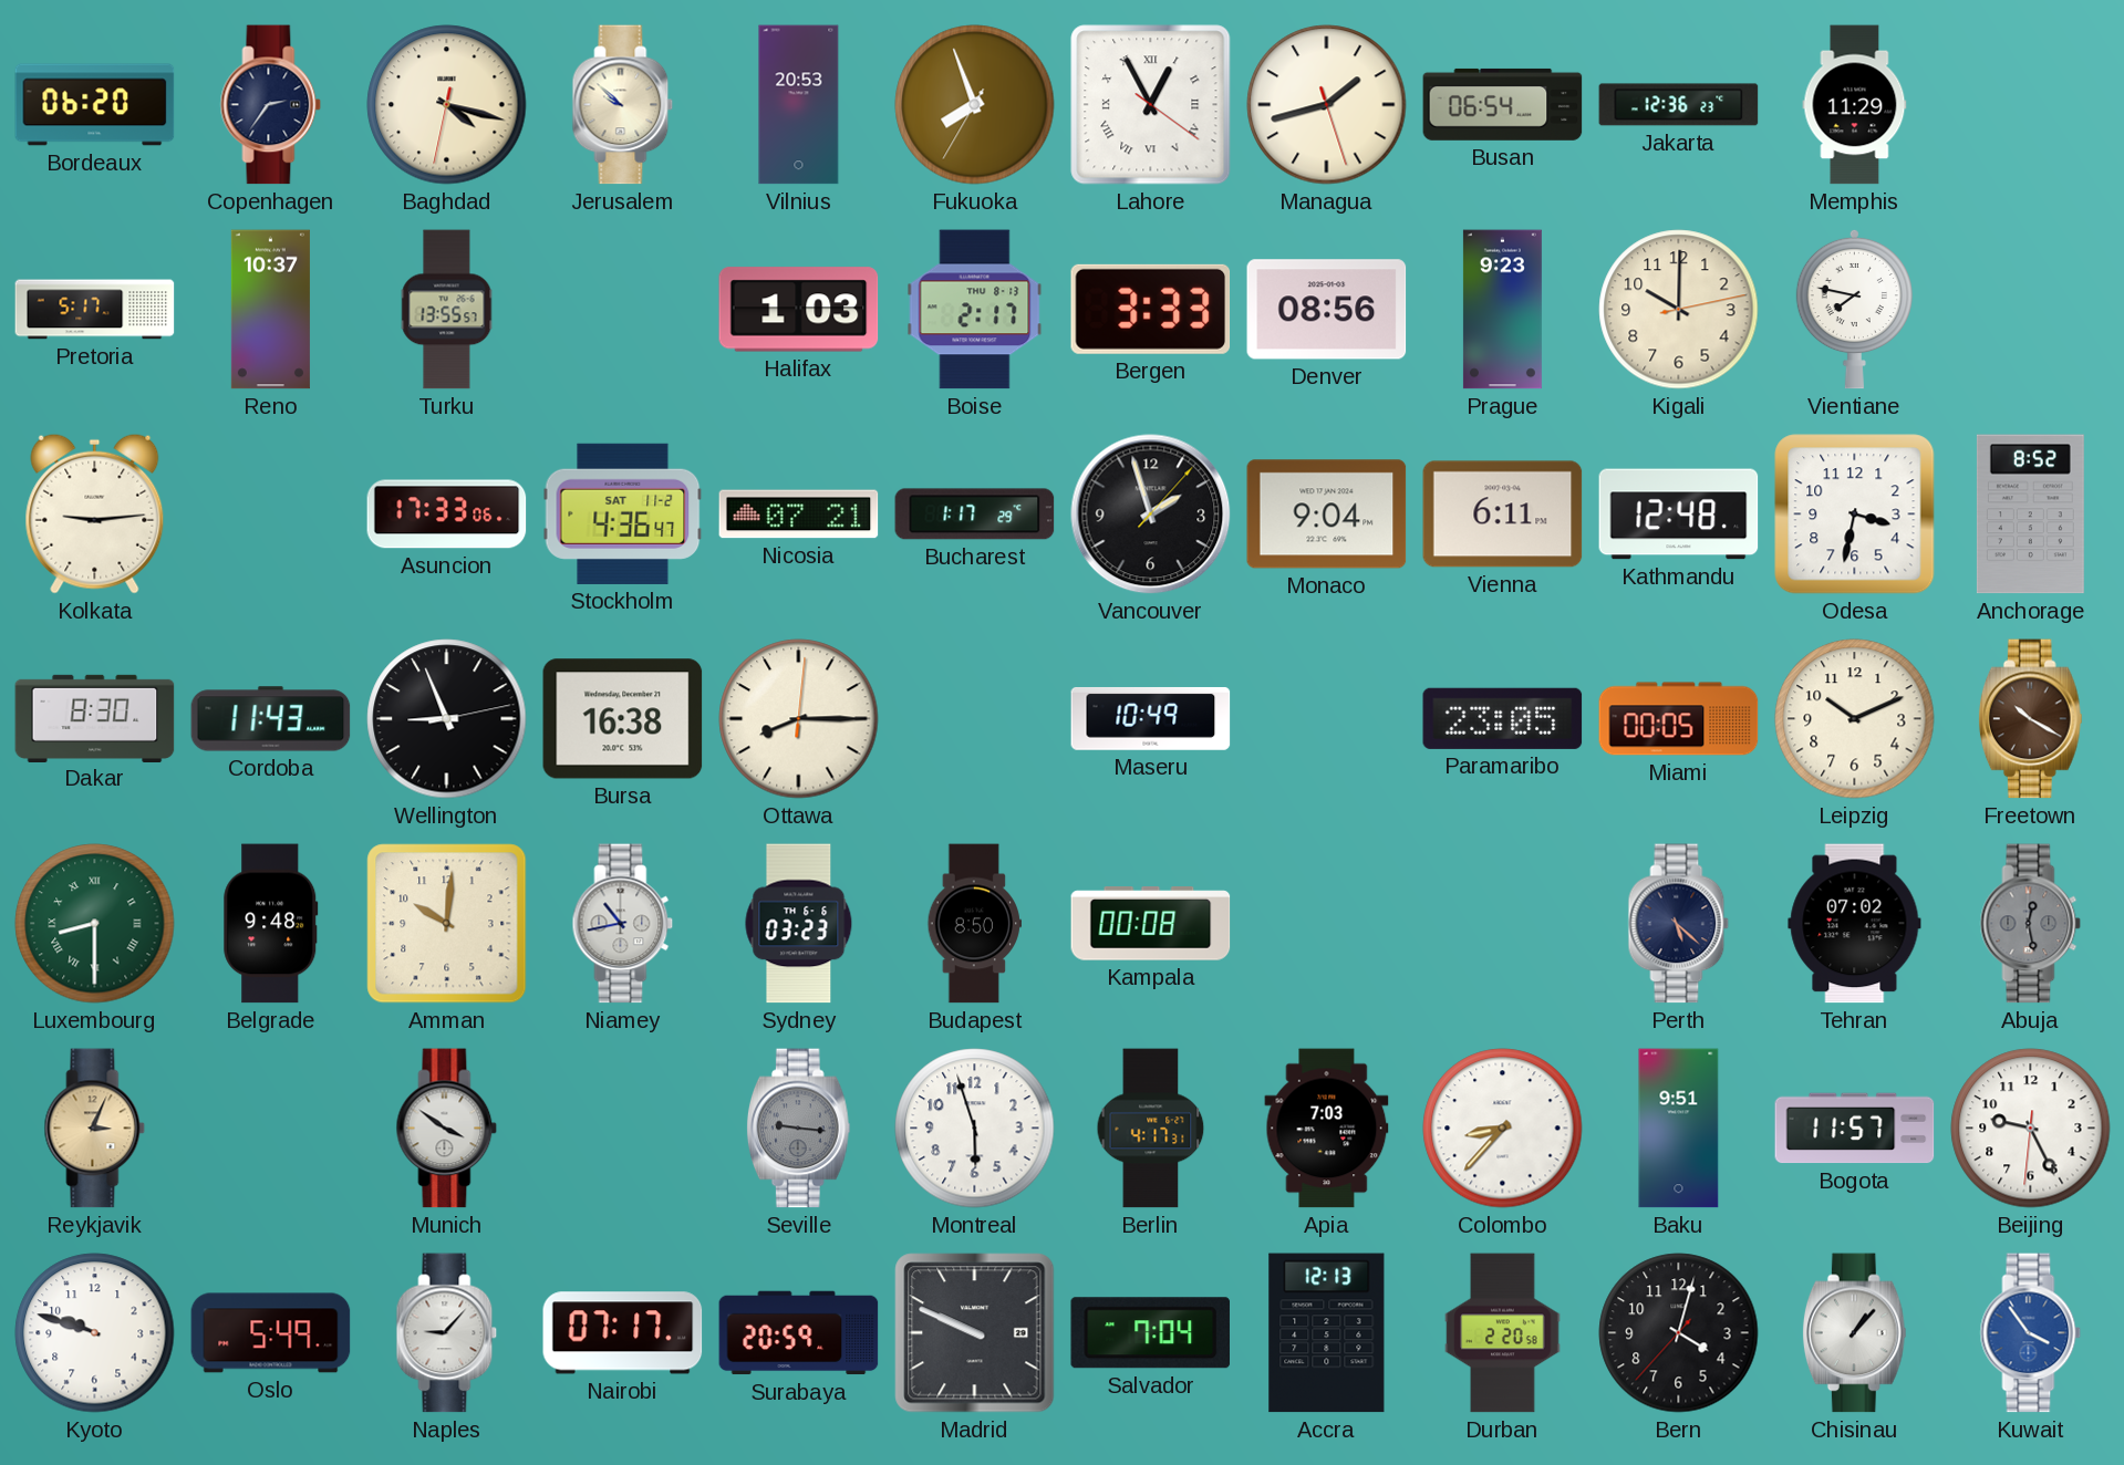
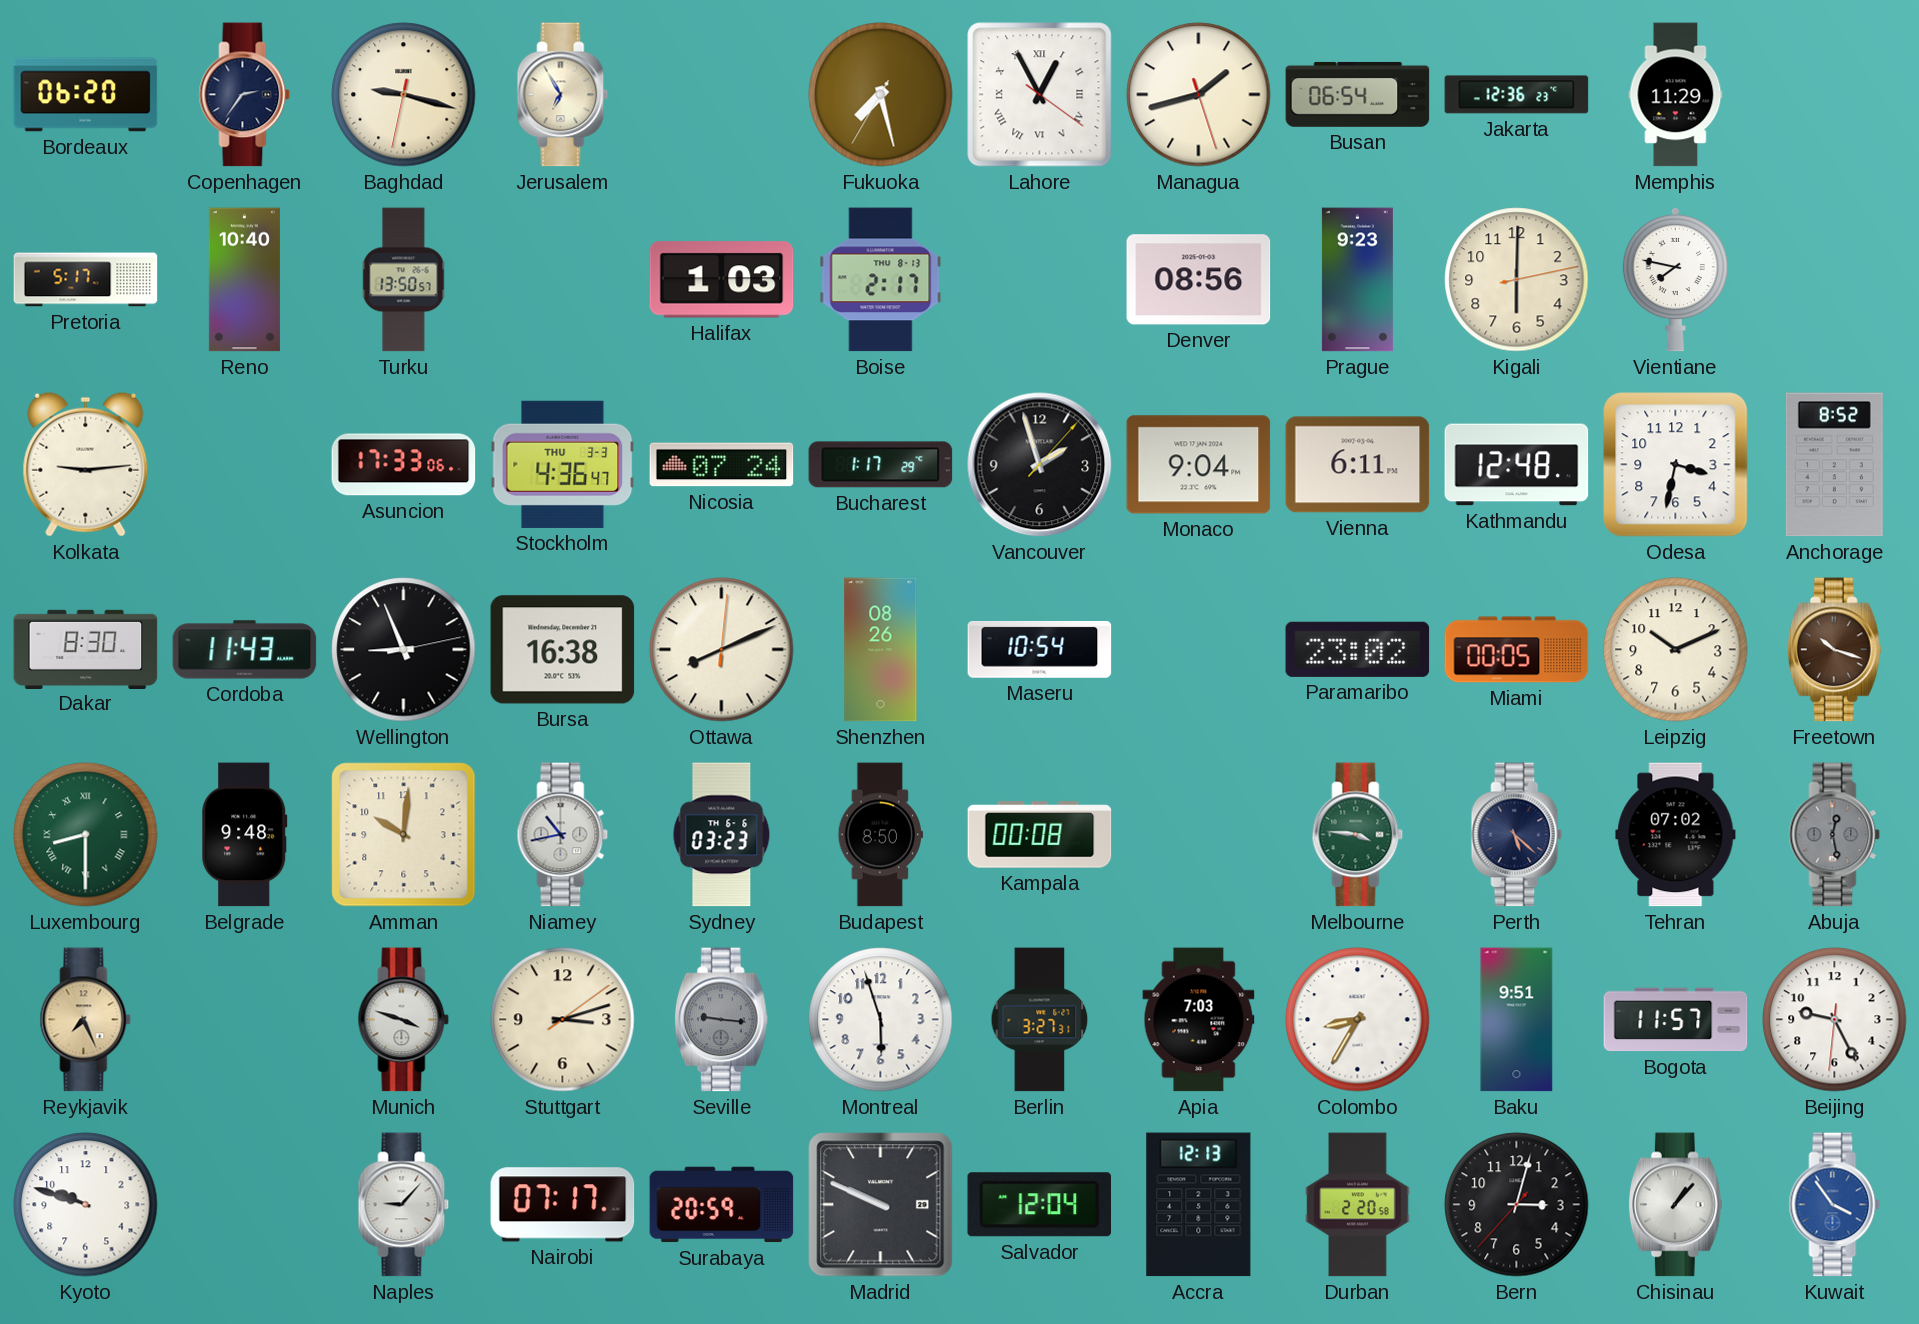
Baghdad: 4:17 -> 9:17
Jerusalem: 9:52 -> 6:55
Vilnius: 20:53 -> none
Fukuoka: 7:56 -> 7:27
Reno: 10:37 -> 10:40
Turku: 13:55 -> 13:50
Bergen: 3:33 -> none
Kigali: 10:00 -> 6:00
Stockholm date: SAT 11-2 -> THU 3-3
Nicosia: 07:21 -> 07:24
Ottawa: 8:15 -> 8:11
Shenzhen: none -> 08:26
Maseru: 10:49 -> 10:54
Paramaribo: 23:05 -> 23:02
Freetown: 10:20 -> 10:18
Melbourne: none -> 3:46
Reykjavik: 3:04 -> 7:26
Munich: 3:51 -> 3:48
Stuttgart: none -> 3:12
Berlin: 4:17 -> 3:27
Colombo: 8:37 -> 8:35
Oslo: 5:49 -> none
Salvador: 7:04 -> 12:04
Bern: 4:02 -> 3:02
